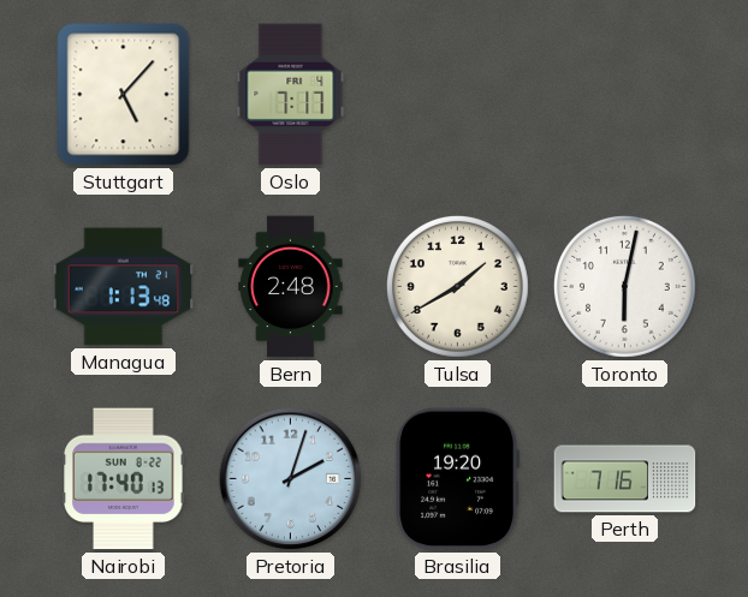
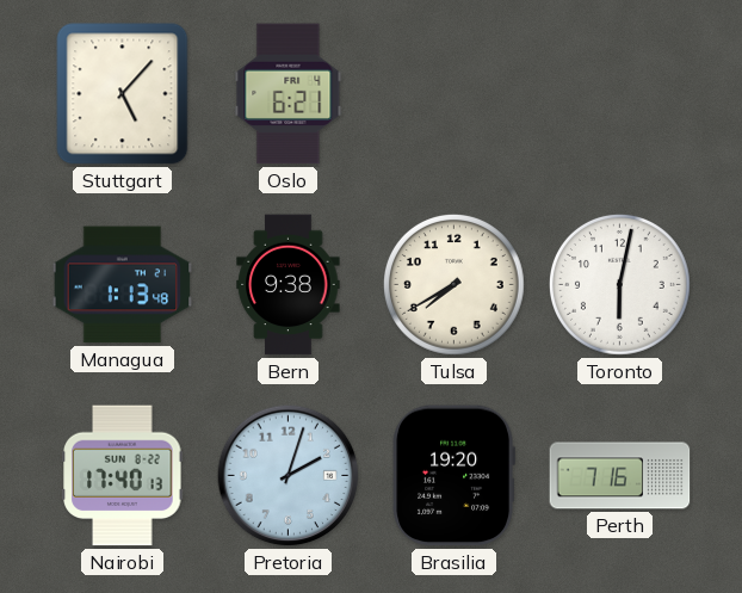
Oslo: 7:17 -> 6:21
Bern: 2:48 -> 9:38
Tulsa: 1:40 -> 7:40
